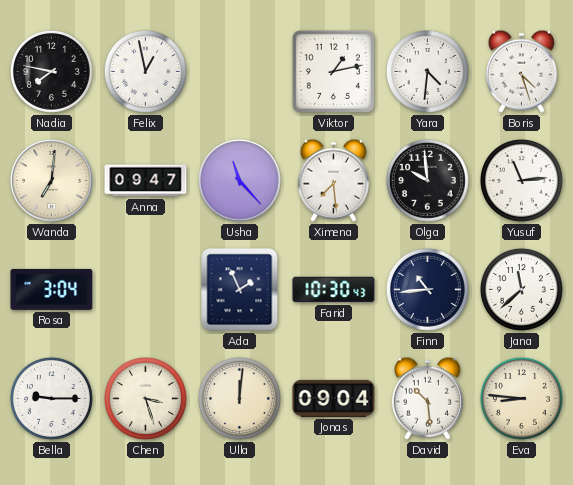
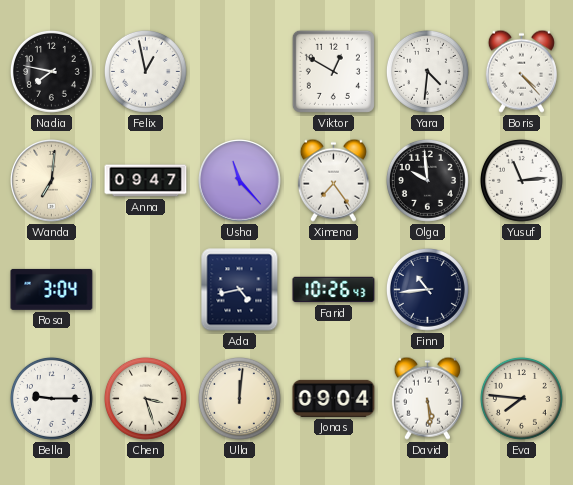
Viktor: 1:13 -> 12:50
Boris: 4:27 -> 4:23
Ximena: 7:29 -> 7:24
Ada: 1:56 -> 4:43
Farid: 10:30 -> 10:26
Jana: 11:38 -> none
David: 10:29 -> 5:29
Eva: 8:46 -> 7:46
